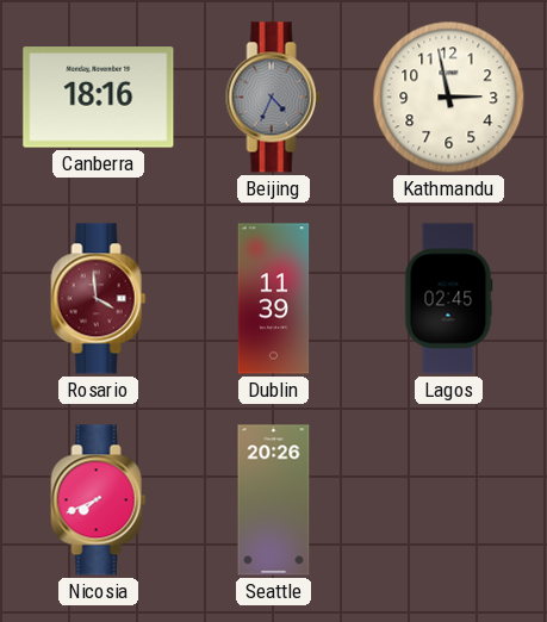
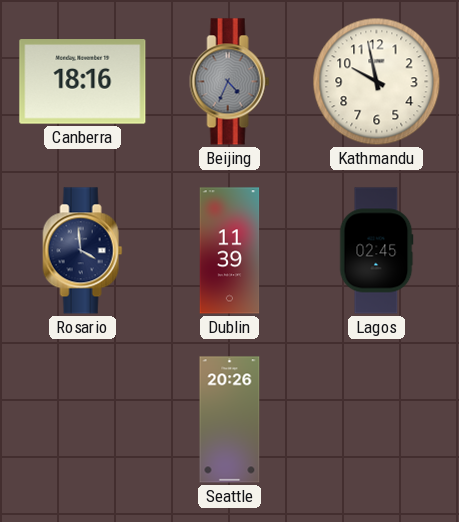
Kathmandu: 2:58 -> 9:58
Rosario dial: burgundy -> navy
Nicosia: 7:41 -> none
